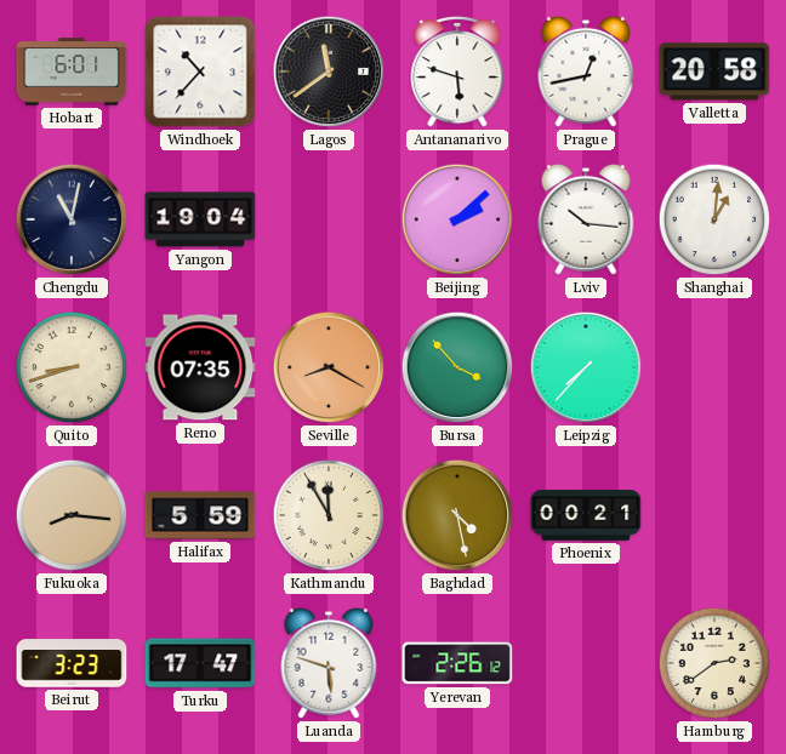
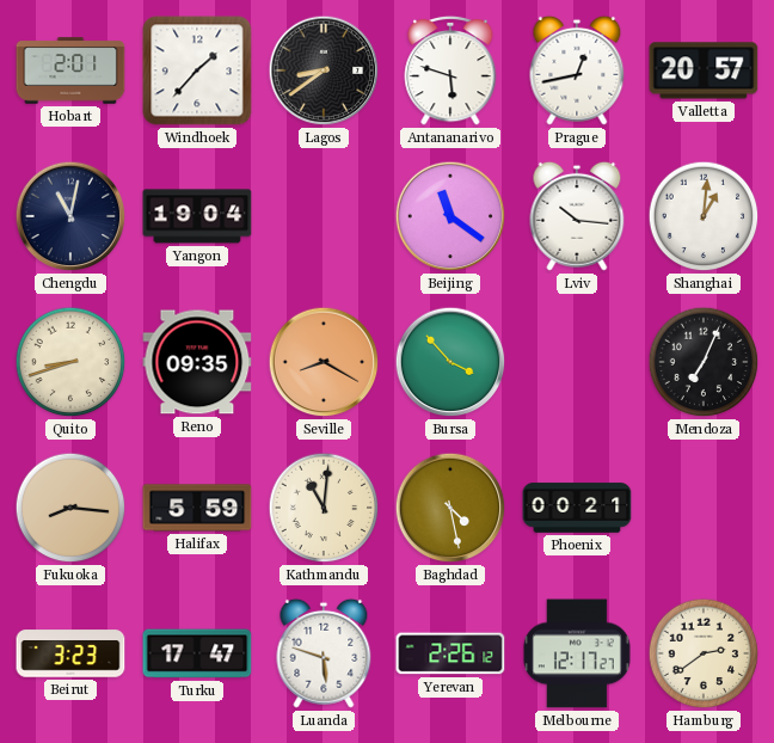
Hobart: 6:01 -> 2:01
Windhoek: 10:37 -> 1:37
Lagos: 11:39 -> 8:39
Valletta: 20:58 -> 20:57
Beijing: 2:08 -> 11:21
Reno: 07:35 -> 09:35
Leipzig: 7:37 -> none
Mendoza: none -> 7:04
Kathmandu: 11:55 -> 11:01
Melbourne: none -> 12:17
